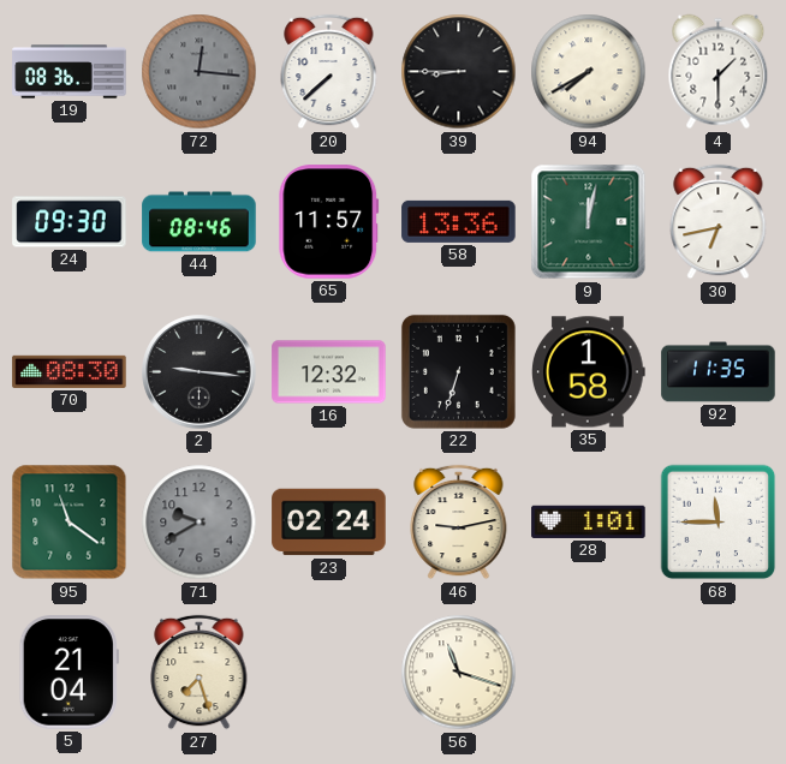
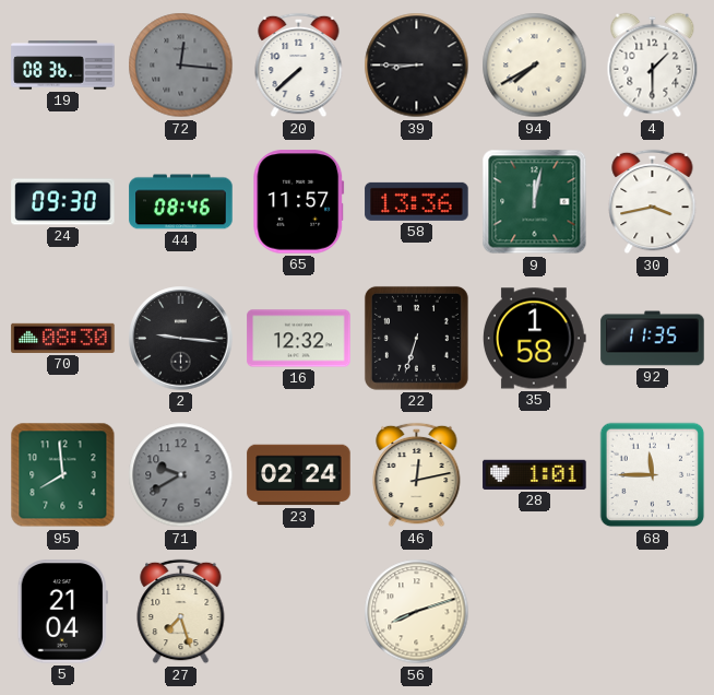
30: 6:43 -> 3:43
95: 11:21 -> 7:59
46: 9:13 -> 12:13
56: 11:18 -> 8:12
